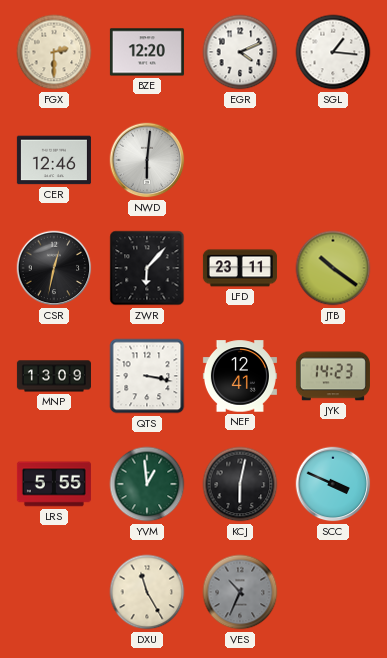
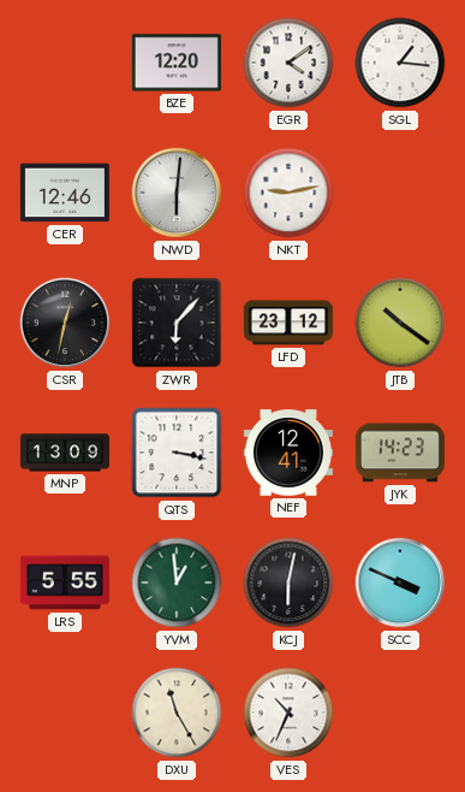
FGX: 2:30 -> none
EGR: 4:11 -> 4:09
NKT: none -> 9:13
LFD: 23:11 -> 23:12
VES dial: grey -> white
